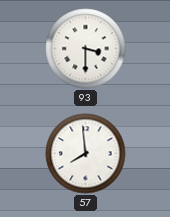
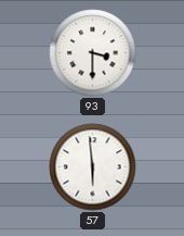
57: 7:59 -> 5:59
